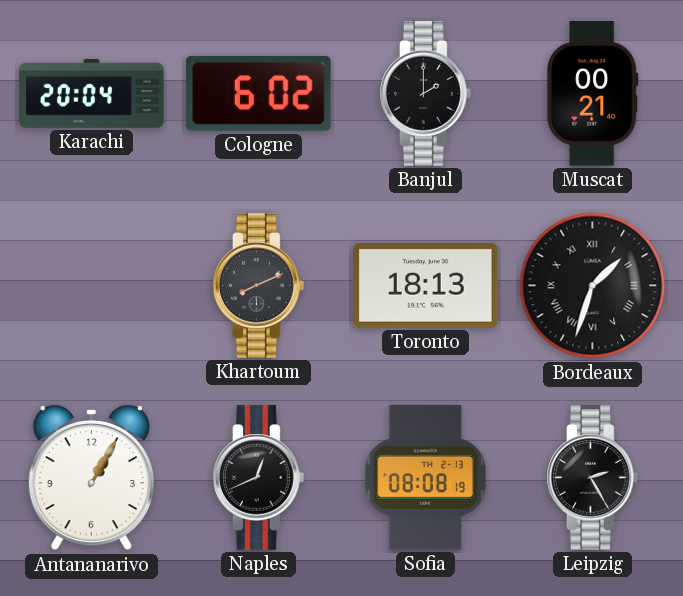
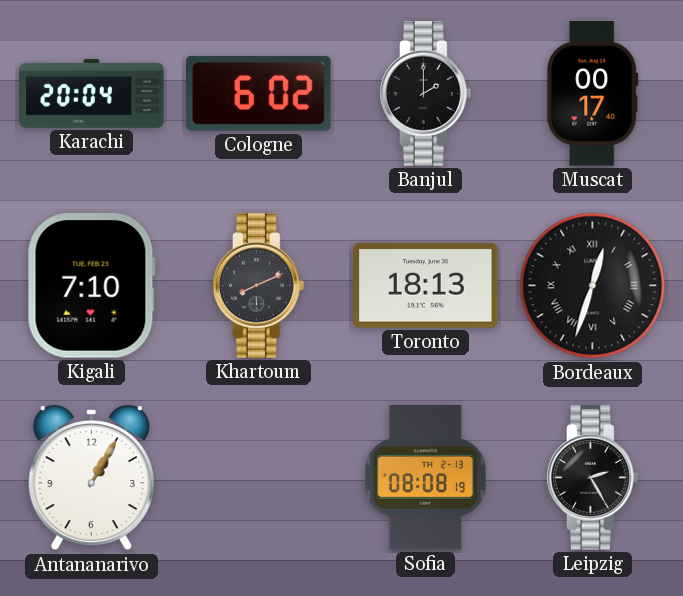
Muscat: 00:21 -> 00:17
Kigali: none -> 7:10
Bordeaux: 1:33 -> 12:33
Naples: 12:41 -> none
